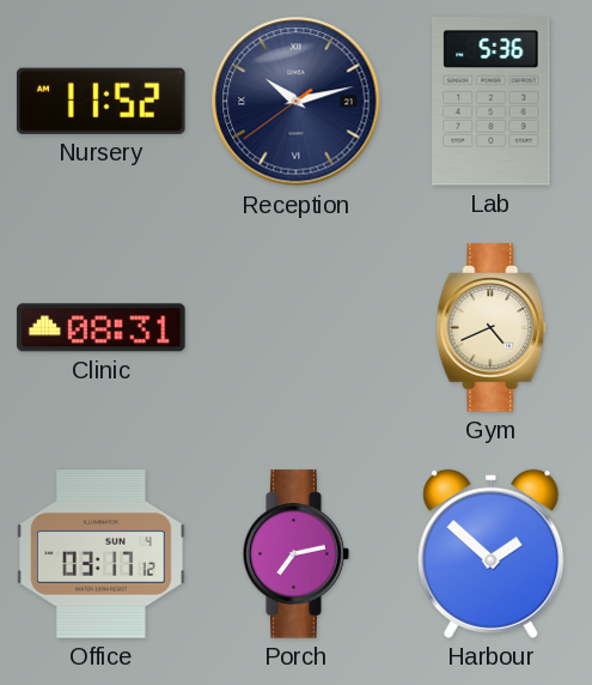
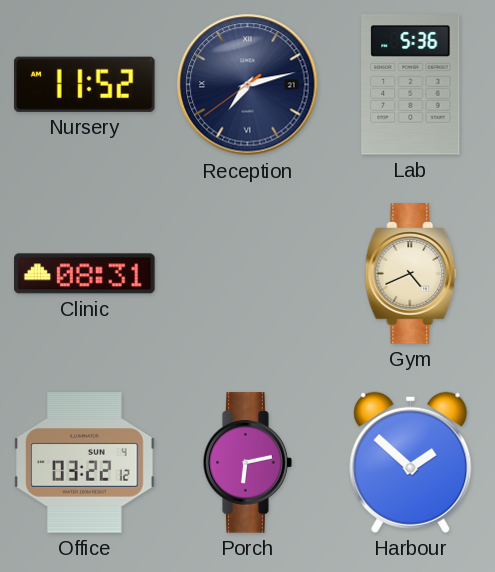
Reception: 10:12 -> 7:12
Office: 03:17 -> 03:22
Porch: 7:13 -> 6:13
